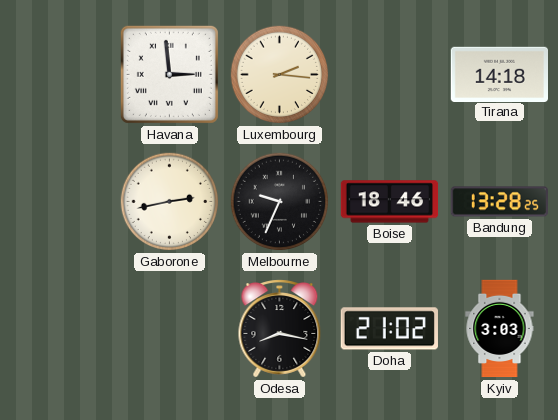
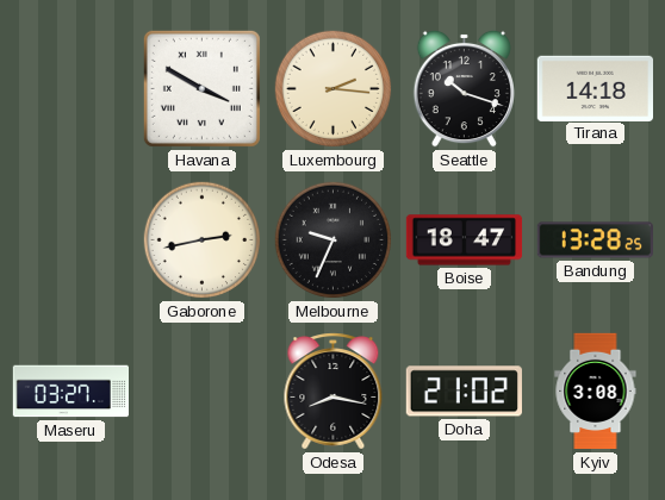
Havana: 2:59 -> 3:50
Seattle: none -> 10:18
Boise: 18:46 -> 18:47
Maseru: none -> 03:27
Kyiv: 3:03 -> 3:08
